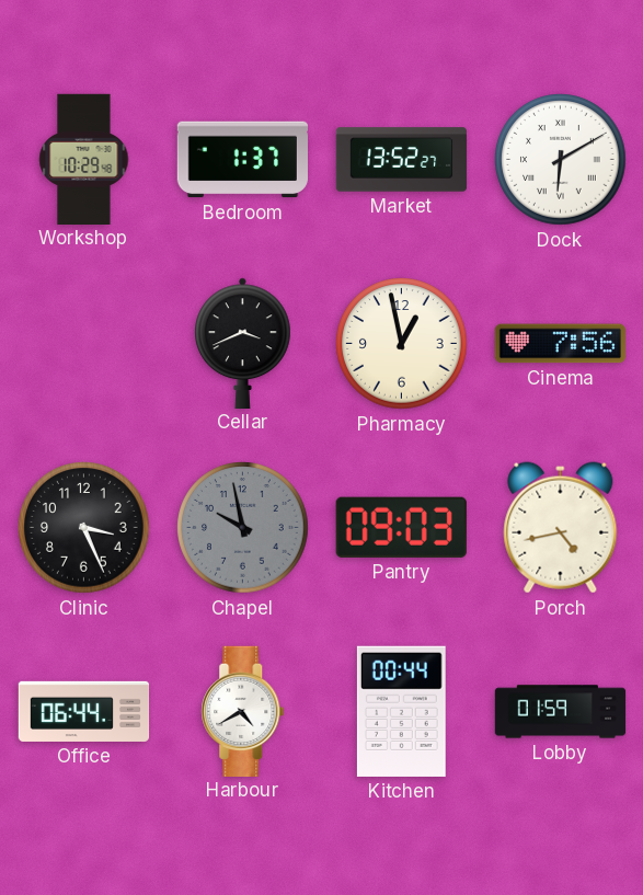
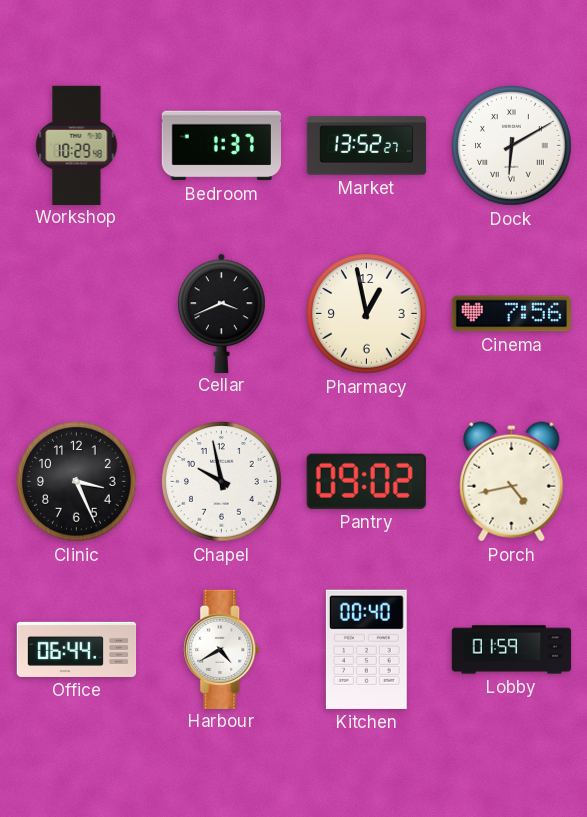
Chapel dial: grey -> white
Pantry: 09:03 -> 09:02
Kitchen: 00:44 -> 00:40
